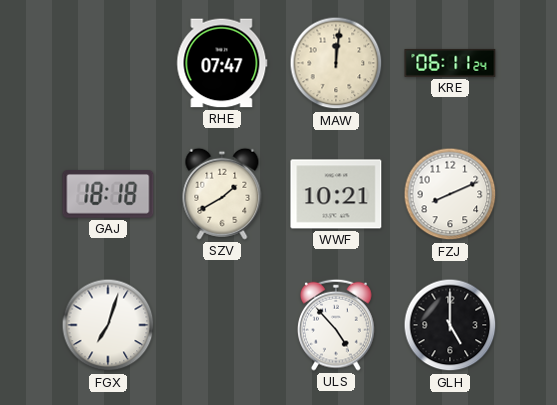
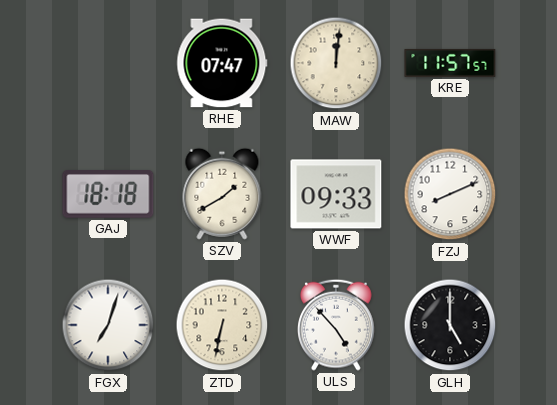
KRE: 06:11 -> 11:57
WWF: 10:21 -> 09:33
ZTD: none -> 6:32
